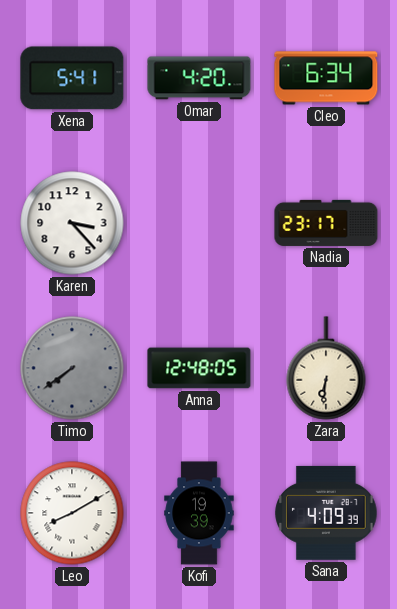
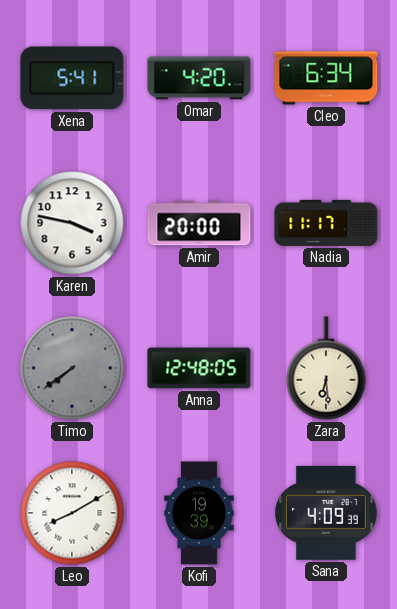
Karen: 3:23 -> 3:47
Amir: none -> 20:00
Nadia: 23:17 -> 11:17
Zara: 6:31 -> 6:29
